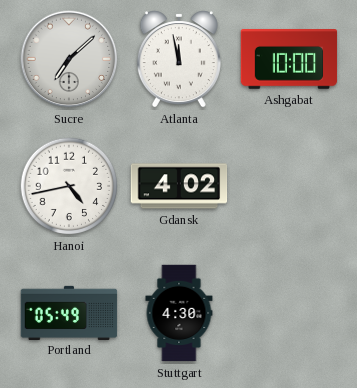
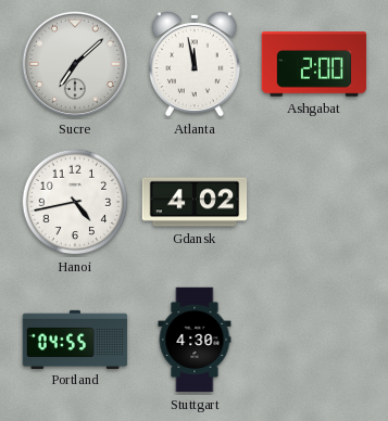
Ashgabat: 10:00 -> 2:00
Portland: 05:49 -> 04:55
